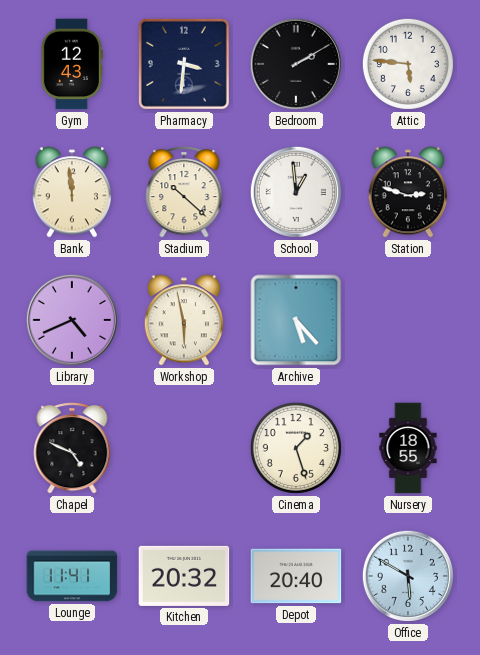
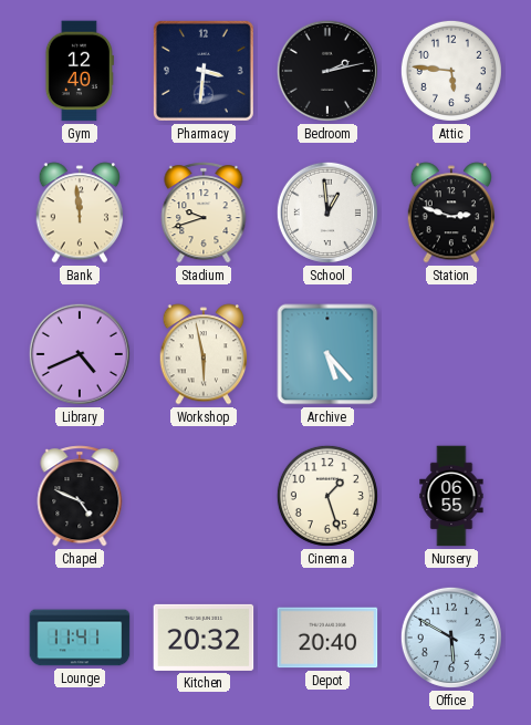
Gym: 12:43 -> 12:40
Bedroom: 2:10 -> 2:13
Stadium: 10:22 -> 9:42
Nursery: 18:55 -> 06:55
